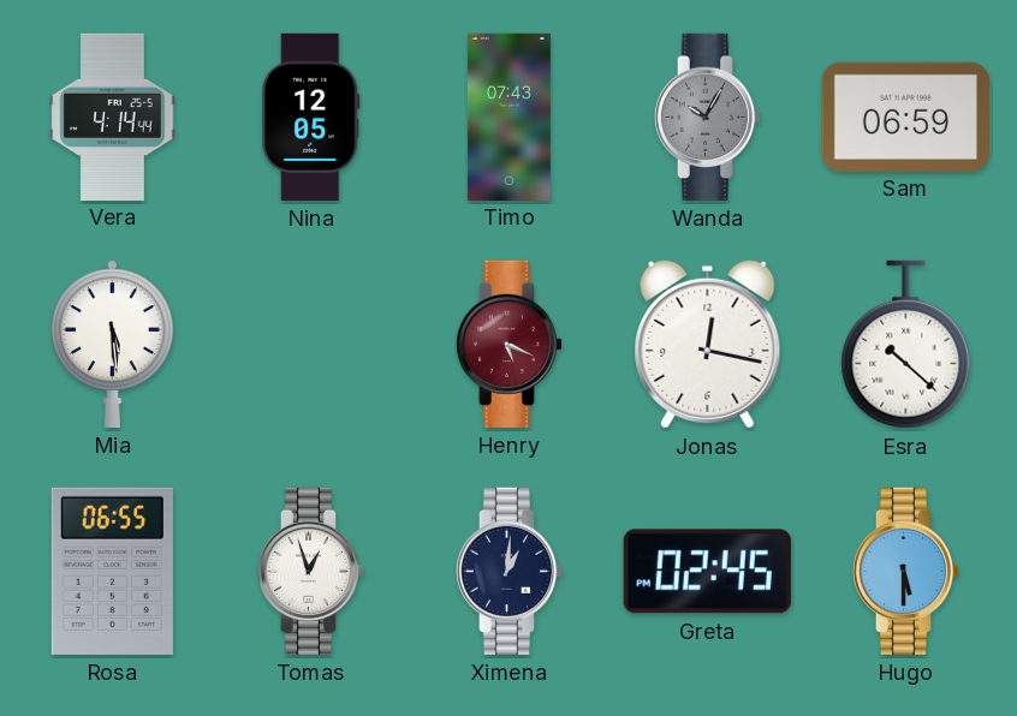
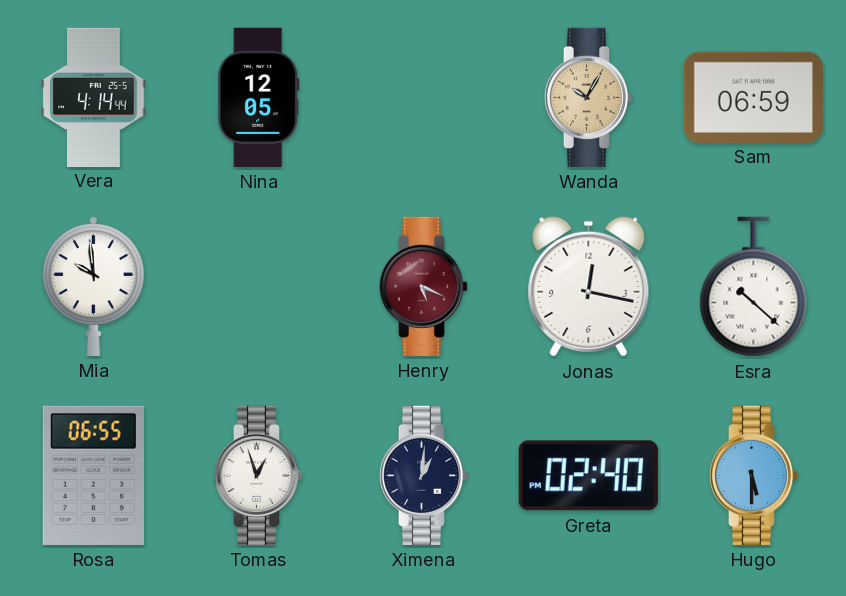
Timo: 07:43 -> none
Wanda dial: grey -> champagne
Mia: 5:29 -> 9:59
Greta: 02:45 -> 02:40
